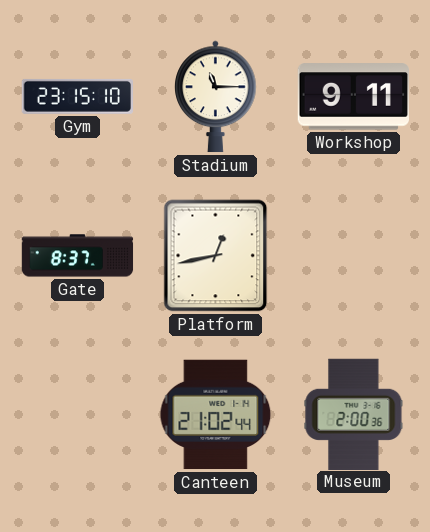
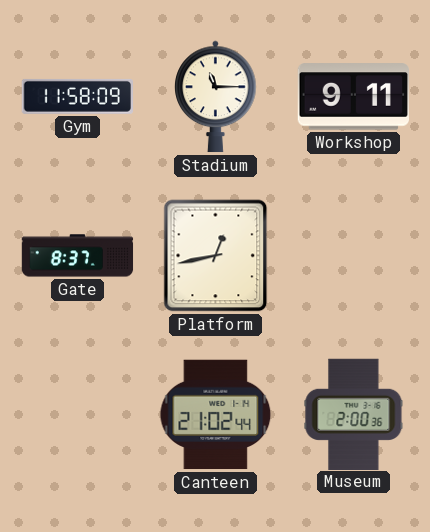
Gym: 23:15 -> 11:58
